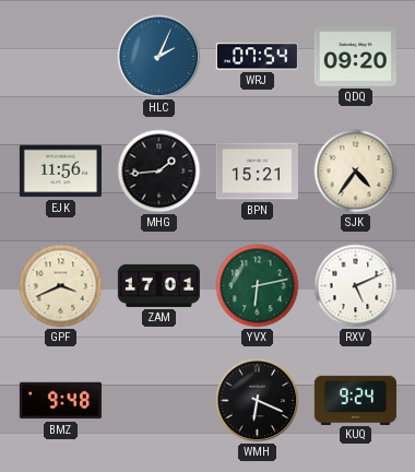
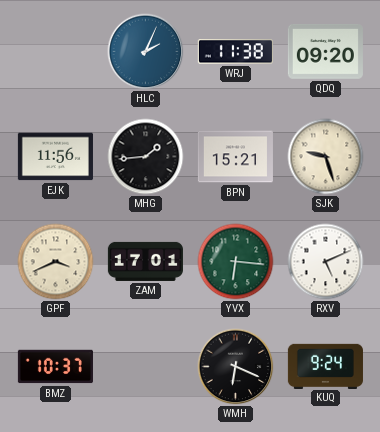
WRJ: 07:54 -> 11:38
SJK: 4:36 -> 9:27
YVX: 6:13 -> 6:16
BMZ: 9:48 -> 10:37
